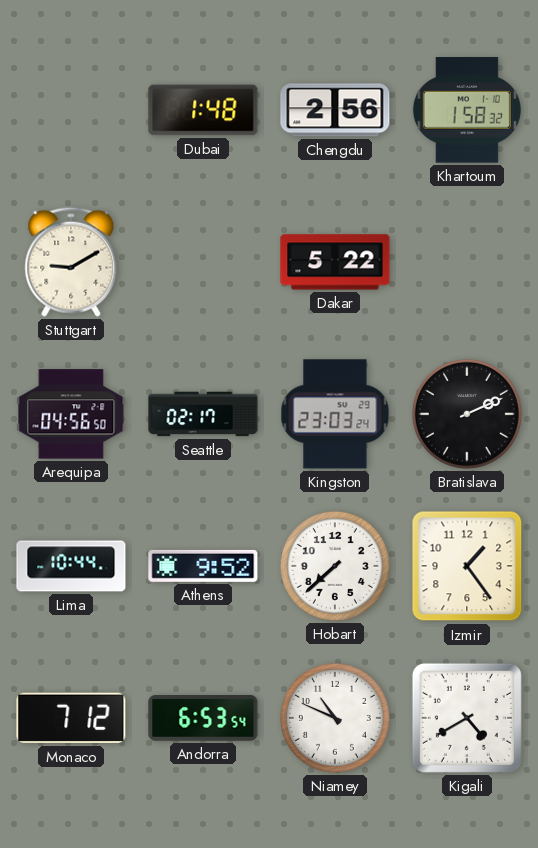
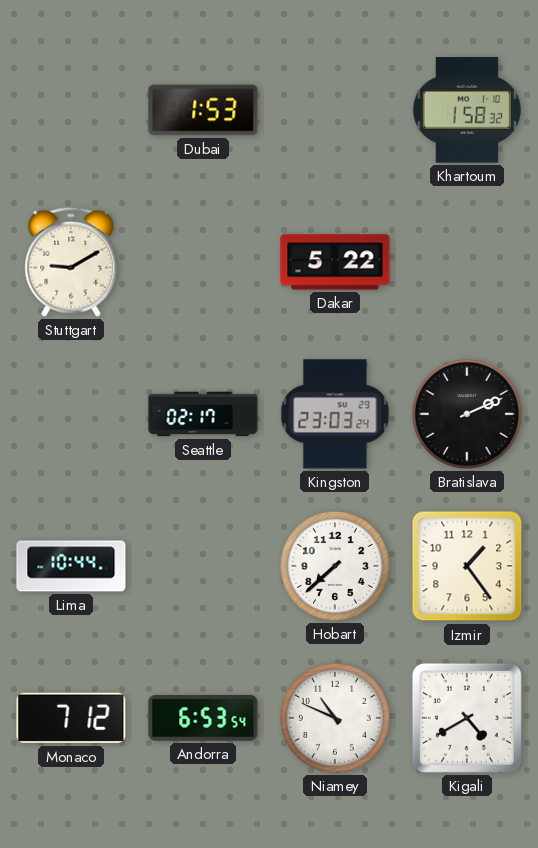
Dubai: 1:48 -> 1:53
Chengdu: 2:56 -> none
Arequipa: 04:56 -> none
Athens: 9:52 -> none
